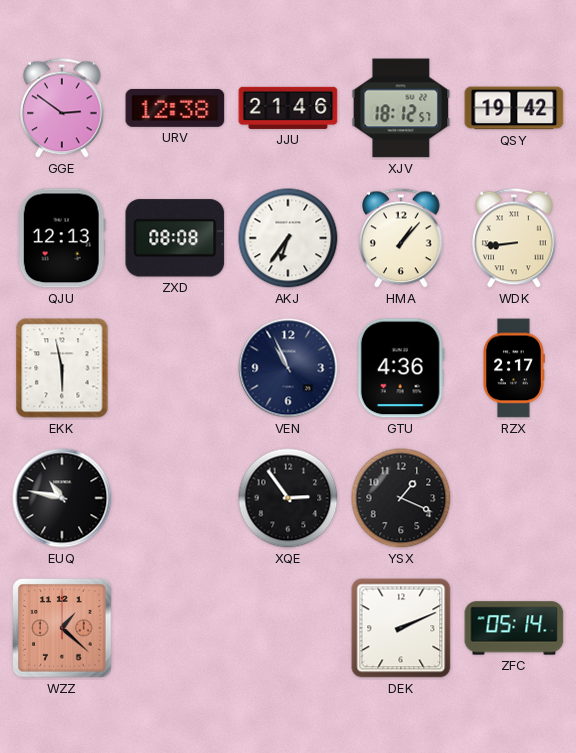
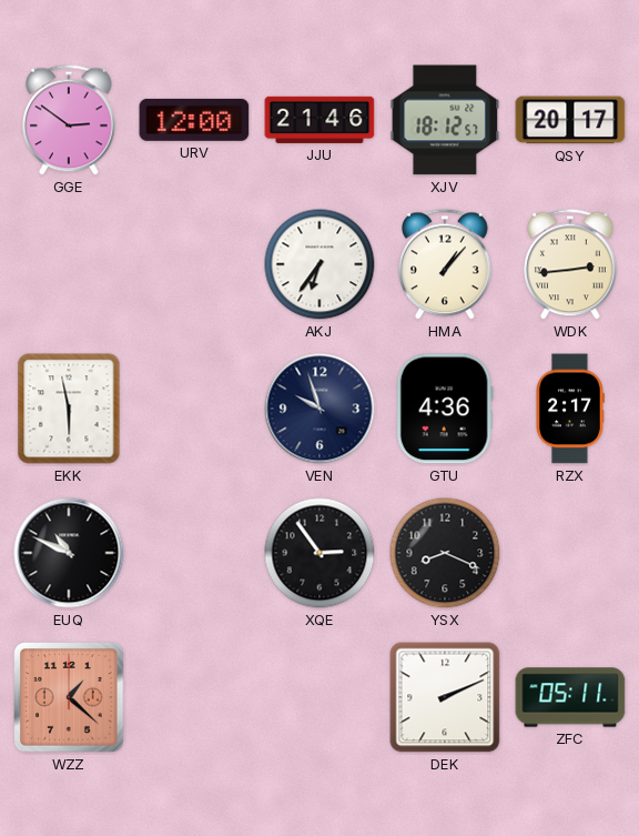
URV: 12:38 -> 12:00
QSY: 19:42 -> 20:17
QJU: 12:13 -> none
ZXD: 08:08 -> none
WDK: 8:44 -> 2:44
VEN: 10:56 -> 9:57
EUQ: 10:47 -> 10:49
YSX: 1:19 -> 8:19
ZFC: 05:14 -> 05:11
